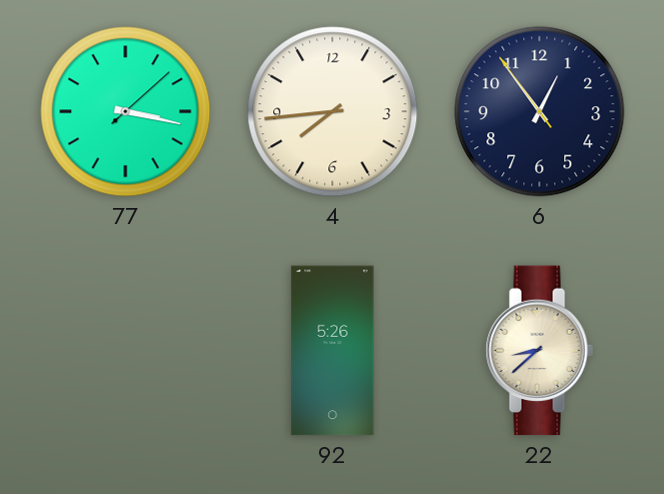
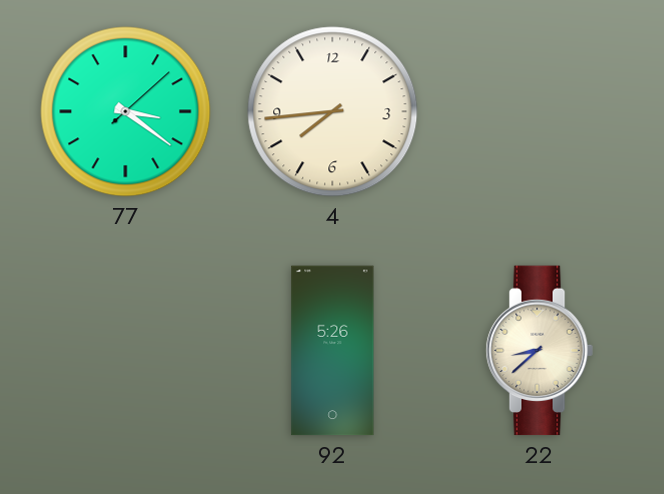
77: 3:17 -> 3:21
6: 12:53 -> none
